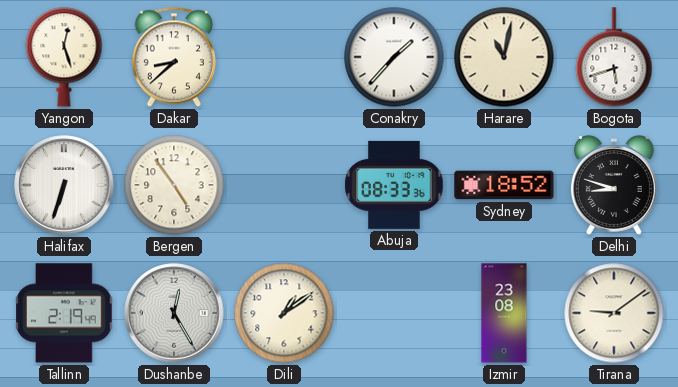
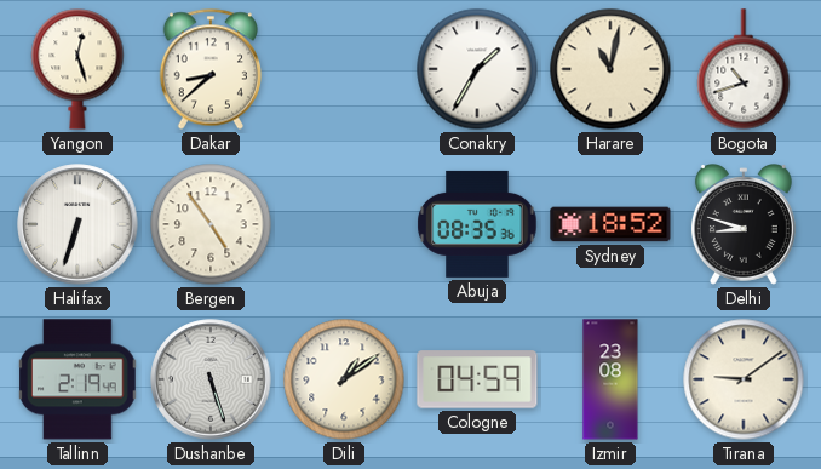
Conakry: 1:37 -> 1:35
Bogota: 5:42 -> 10:42
Abuja: 08:33 -> 08:35
Dushanbe: 12:25 -> 5:27
Cologne: none -> 04:59
